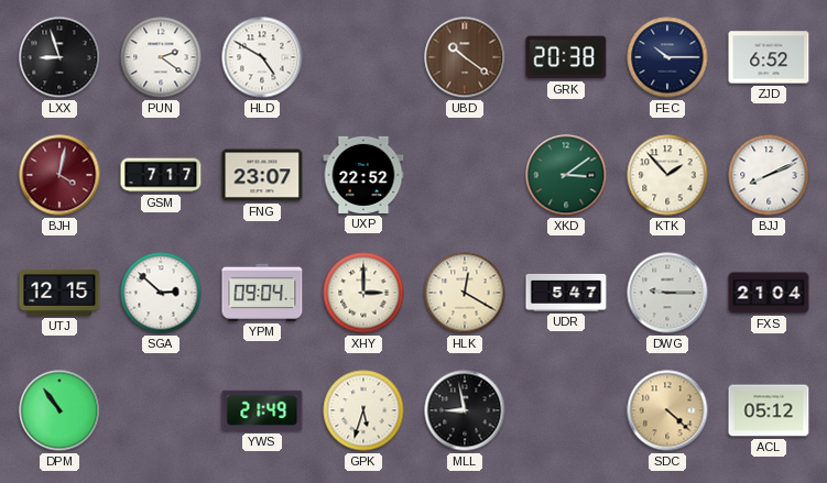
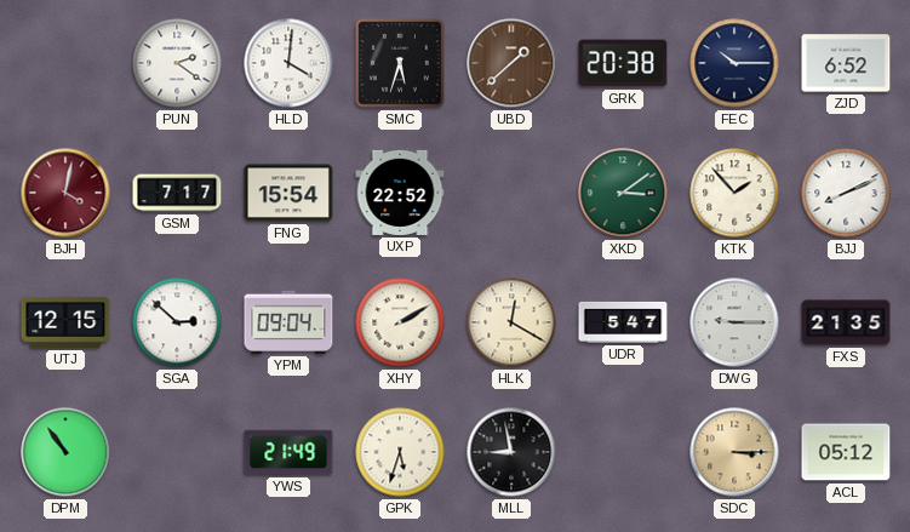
LXX: 8:57 -> none
HLD: 4:50 -> 4:01
SMC: none -> 5:33
UBD: 10:21 -> 1:38
FNG: 23:07 -> 15:54
XHY: 3:00 -> 2:10
FXS: 21:04 -> 21:35
SDC: 4:22 -> 3:15
